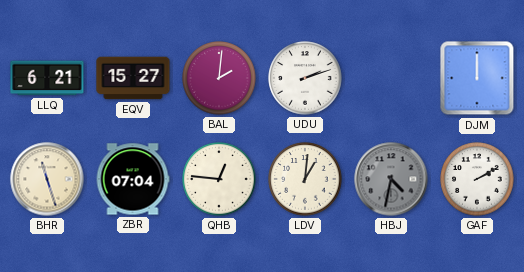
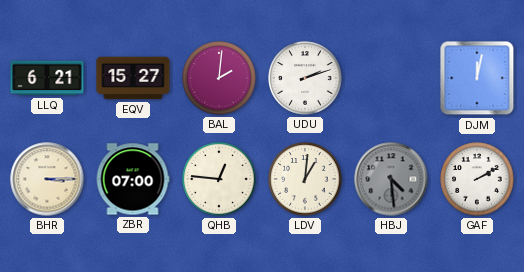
DJM: 12:00 -> 12:02
BHR: 11:27 -> 3:15
ZBR: 07:04 -> 07:00
HBJ: 4:32 -> 4:29
